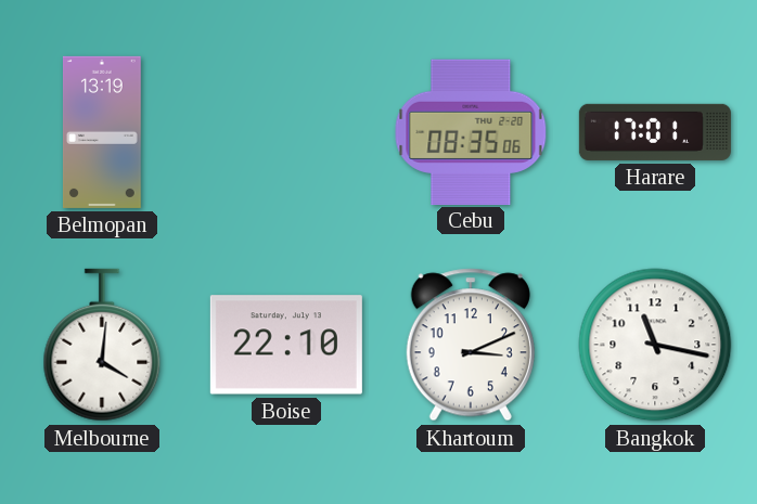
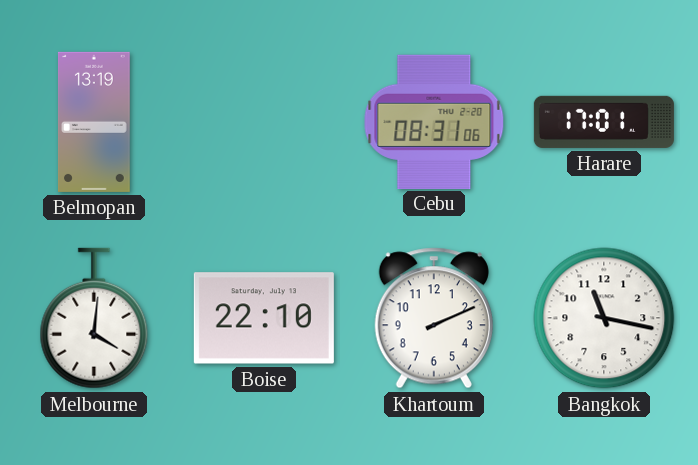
Cebu: 08:35 -> 08:31
Khartoum: 3:11 -> 2:11
